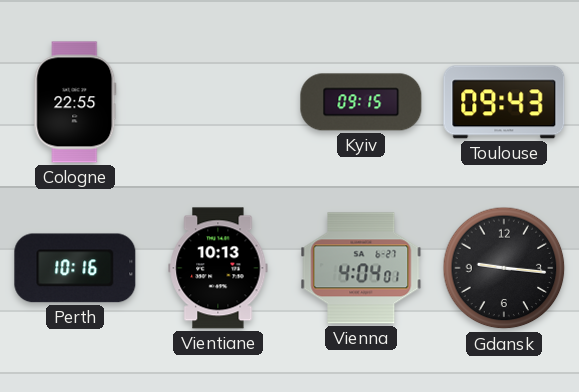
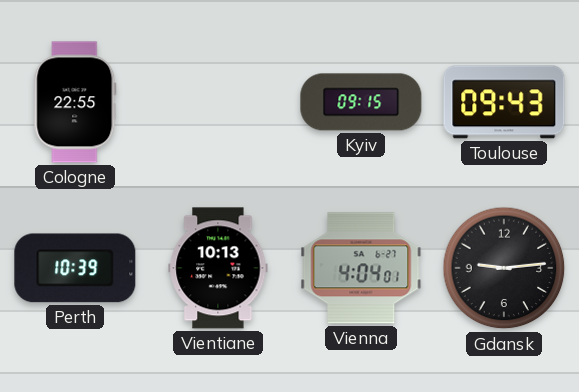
Perth: 10:16 -> 10:39
Gdansk: 9:16 -> 9:14
